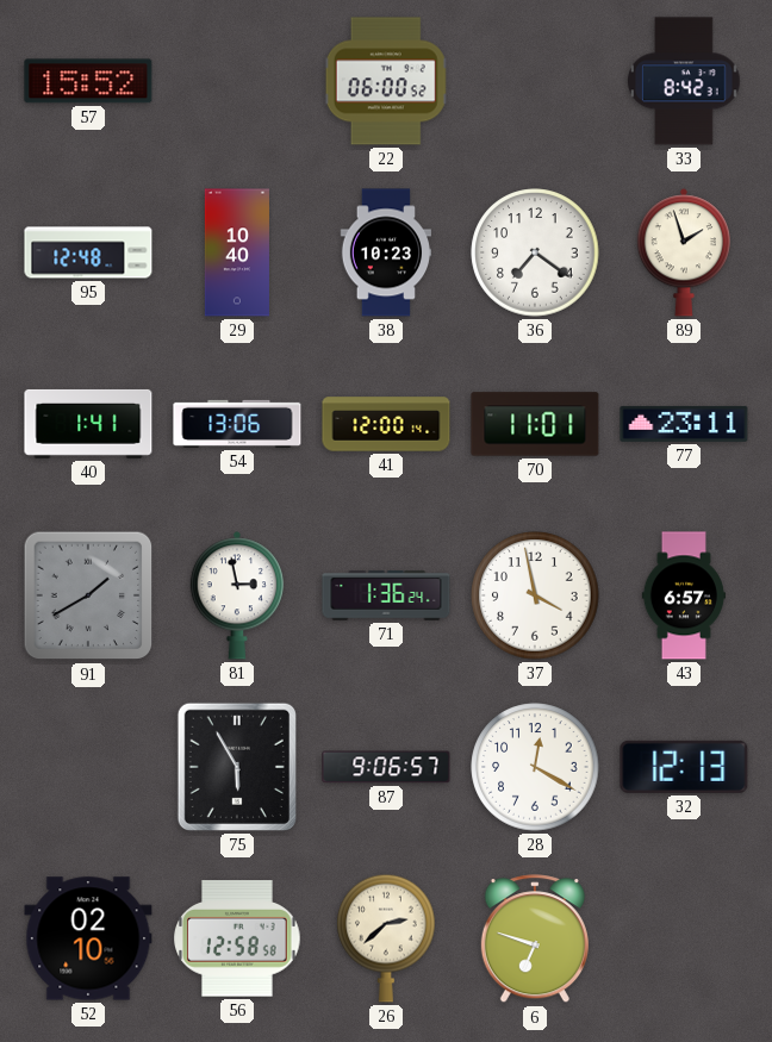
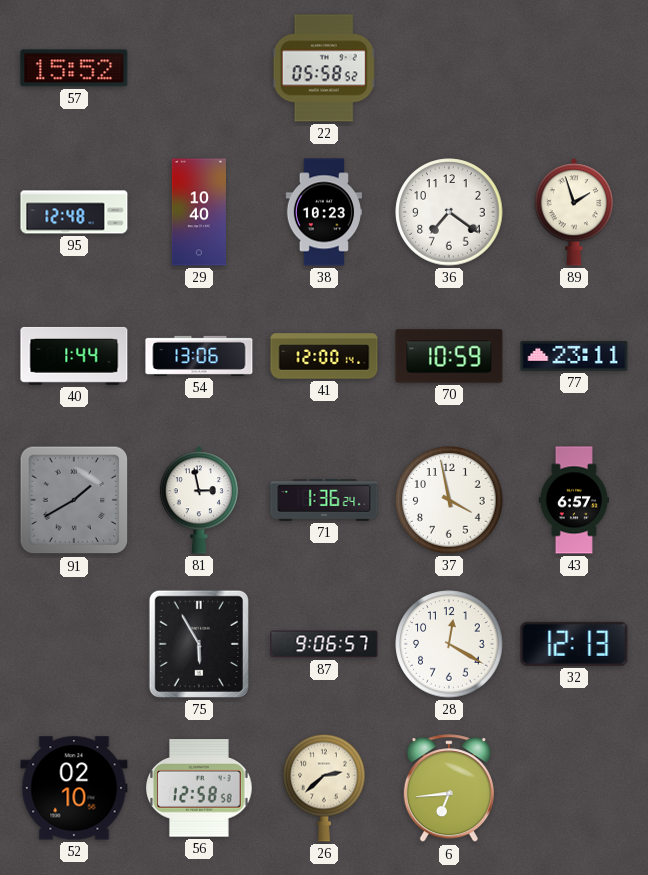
22: 06:00 -> 05:58
33: 8:42 -> none
40: 1:41 -> 1:44
70: 11:01 -> 10:59
6: 6:48 -> 6:44
